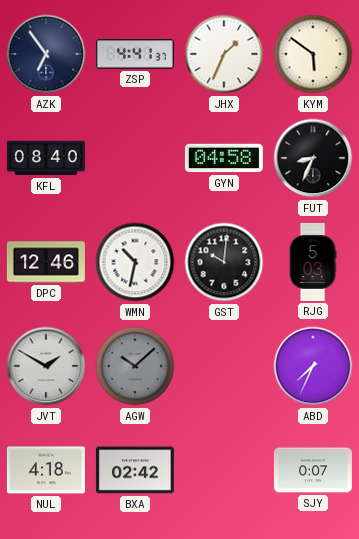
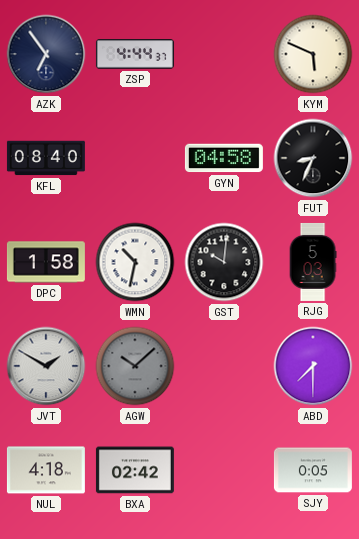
ZSP: 4:41 -> 4:44
JHX: 1:34 -> none
KYM: 5:51 -> 5:49
DPC: 12:46 -> 1:58
ABD: 7:34 -> 7:30
SJY: 0:07 -> 0:05
